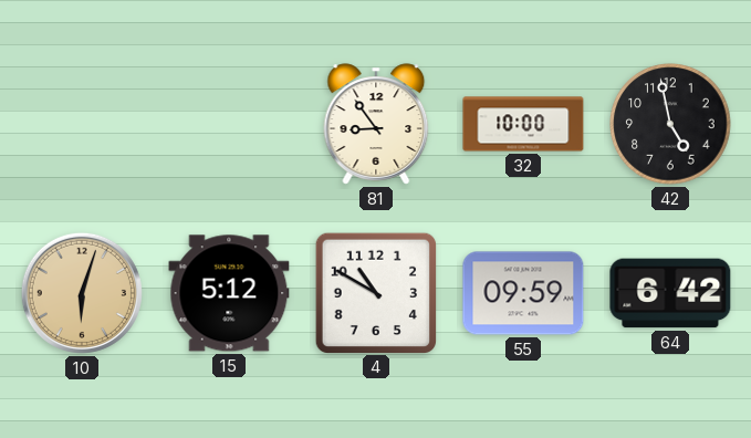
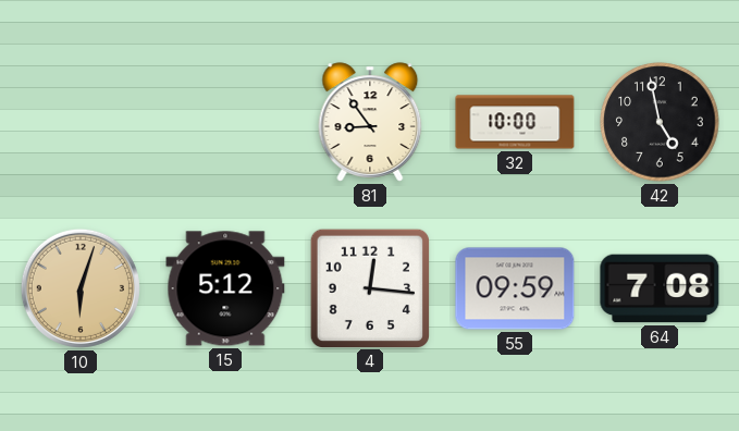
4: 10:50 -> 12:16
64: 6:42 -> 7:08
